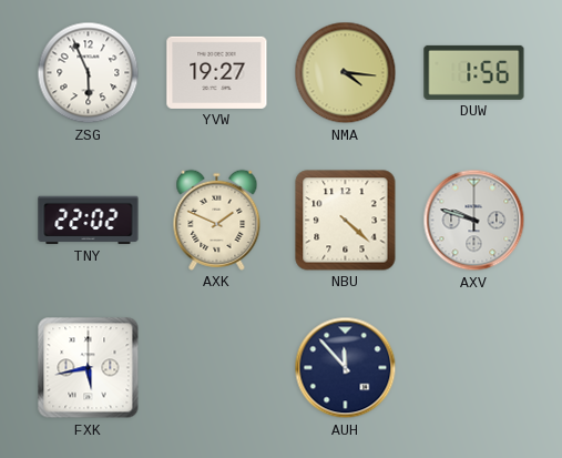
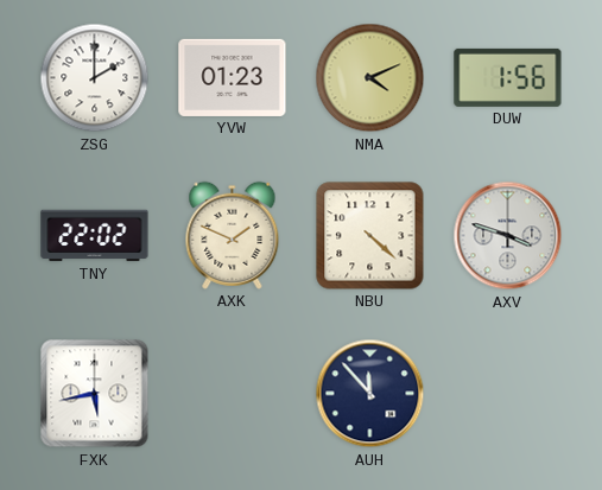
ZSG: 5:56 -> 2:00
YVW: 19:27 -> 01:23
NMA: 4:16 -> 4:11
AXV: 9:48 -> 3:48
